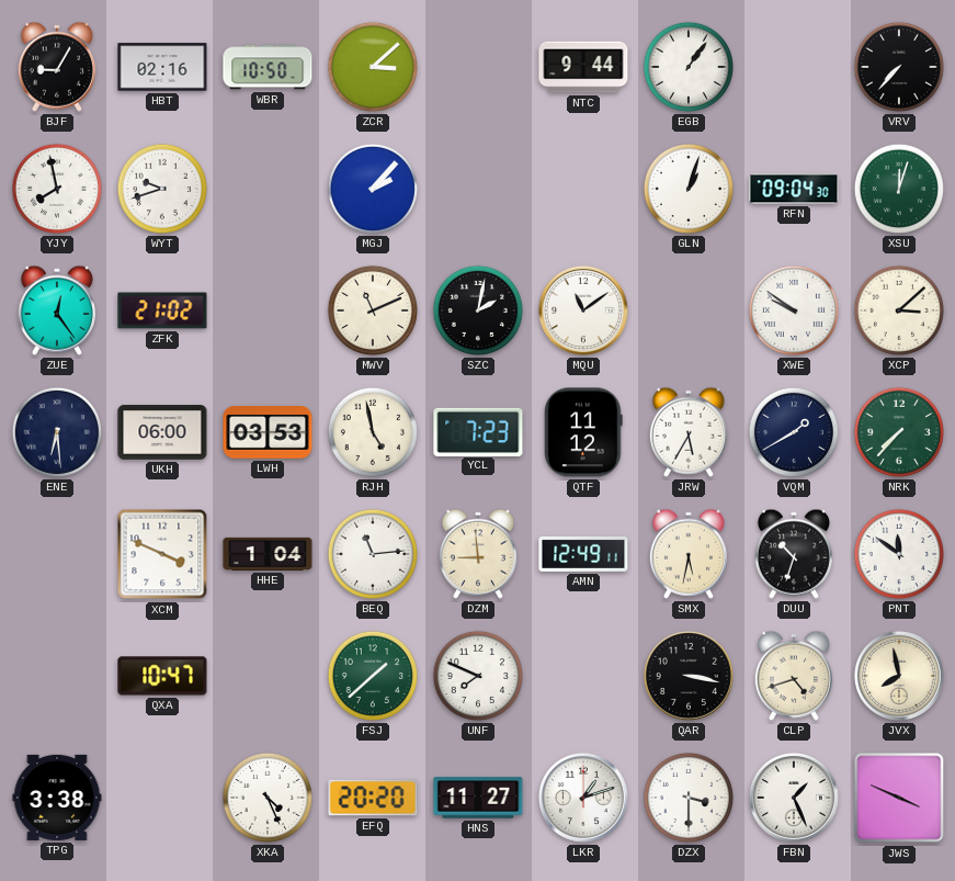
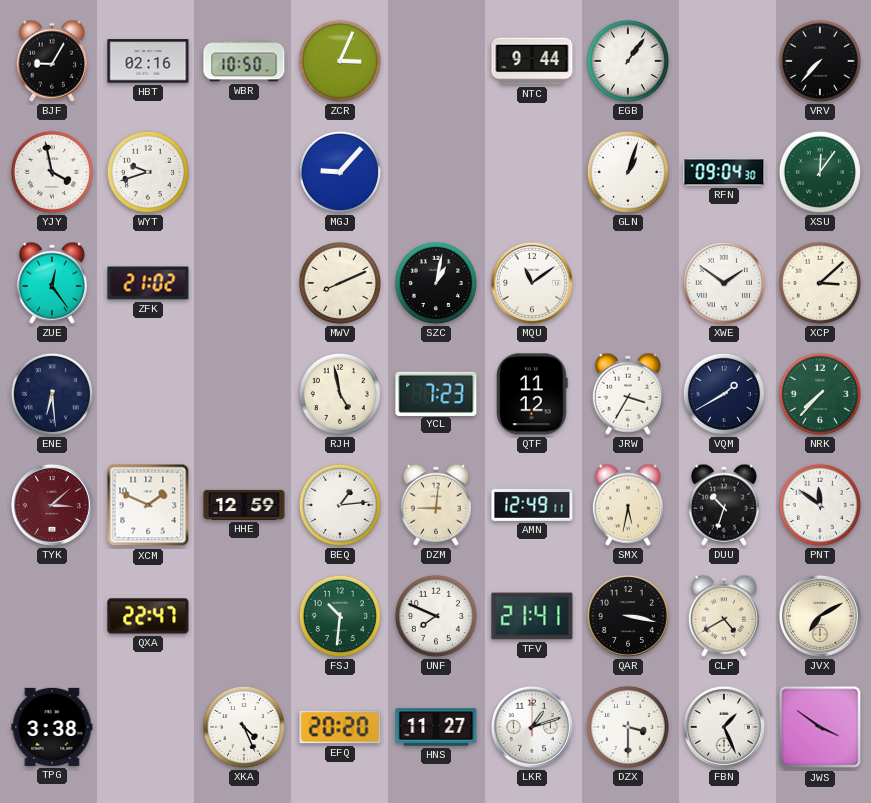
ZCR: 3:08 -> 3:04
YJY: 7:58 -> 3:58
MGJ: 2:07 -> 9:07
XSU: 12:03 -> 12:06
MWV: 11:11 -> 8:11
SZC: 2:02 -> 1:02
XWE: 9:51 -> 1:51
UKH: 06:00 -> none
LWH: 03:53 -> none
JRW: 5:35 -> 3:35
TYK: none -> 3:08
XCM: 3:49 -> 1:49
HHE: 1:04 -> 12:59
BEQ: 11:14 -> 1:14
DZM: 8:59 -> 9:01
QXA: 10:47 -> 22:47
FSJ: 1:38 -> 10:31
TFV: none -> 21:41
CLP: 4:42 -> 4:40
JVX: 7:58 -> 7:10
JWS: 3:49 -> 3:51
